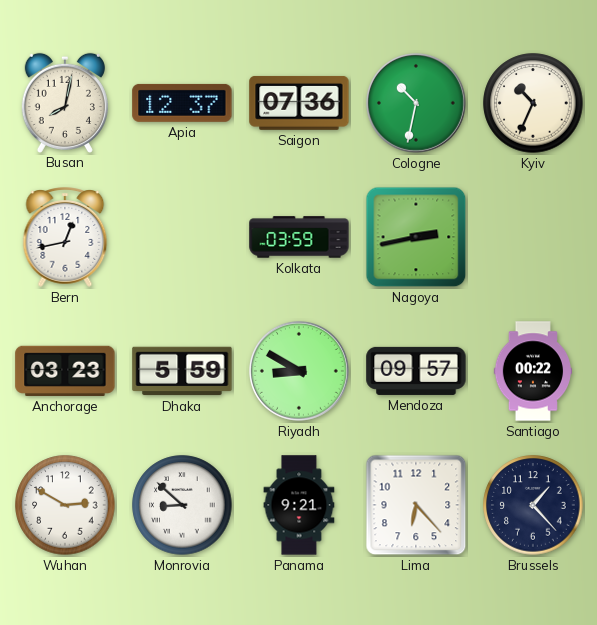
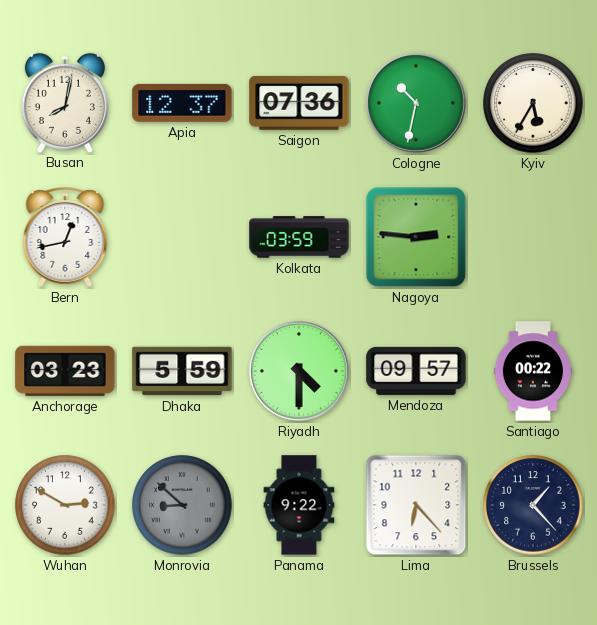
Kyiv: 10:34 -> 5:35
Nagoya: 2:43 -> 2:46
Riyadh: 8:50 -> 4:30
Monrovia dial: white -> grey
Panama: 9:21 -> 9:22
